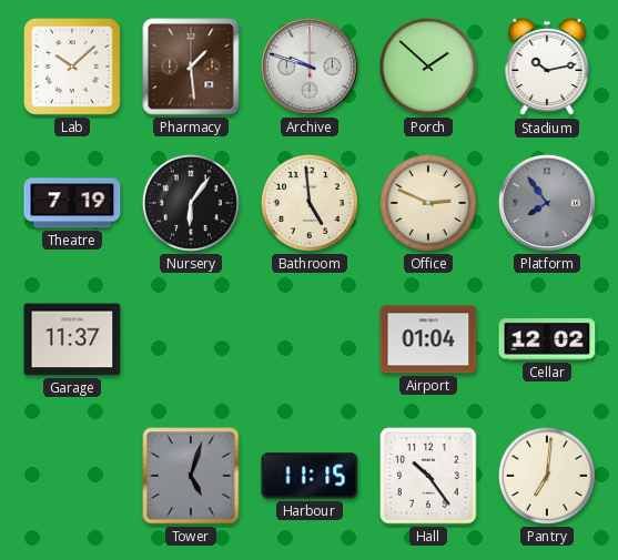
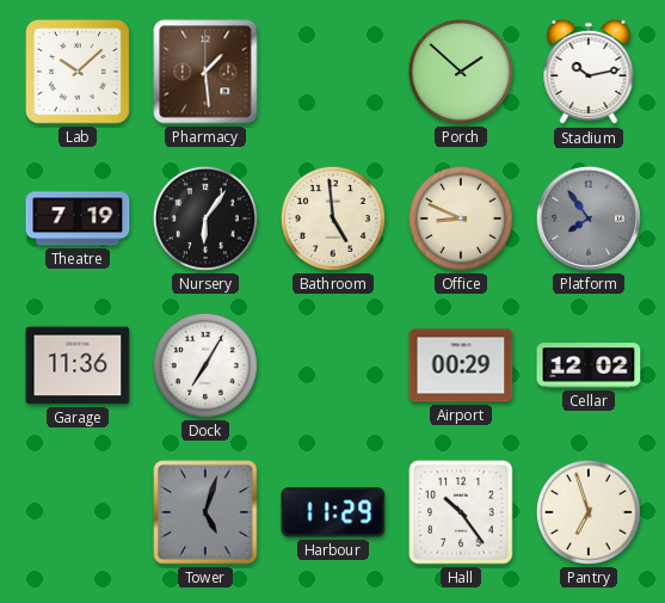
Archive: 9:48 -> none
Office: 2:49 -> 8:49
Garage: 11:37 -> 11:36
Dock: none -> 7:05
Airport: 01:04 -> 00:29
Harbour: 11:15 -> 11:29
Pantry: 7:01 -> 6:57
